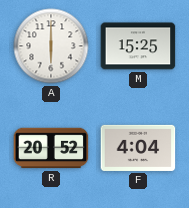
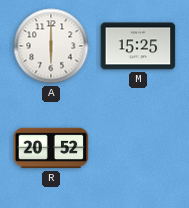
F: 4:04 -> none
